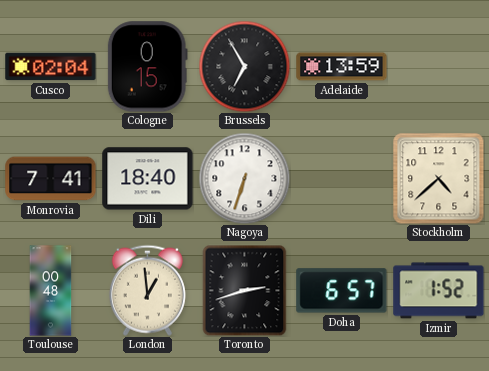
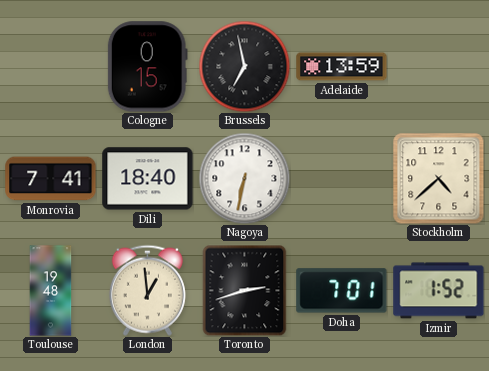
Cusco: 02:04 -> none
Brussels: 6:55 -> 6:58
Nagoya: 6:33 -> 6:32
Toulouse: 00:48 -> 19:48
Doha: 6:57 -> 7:01
